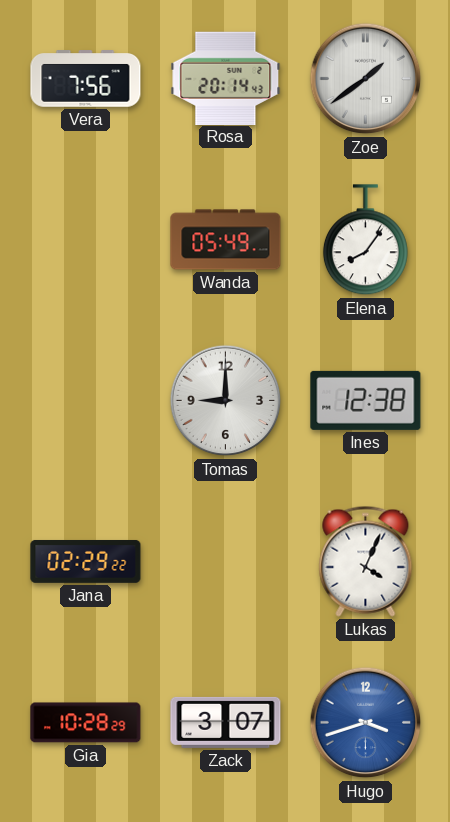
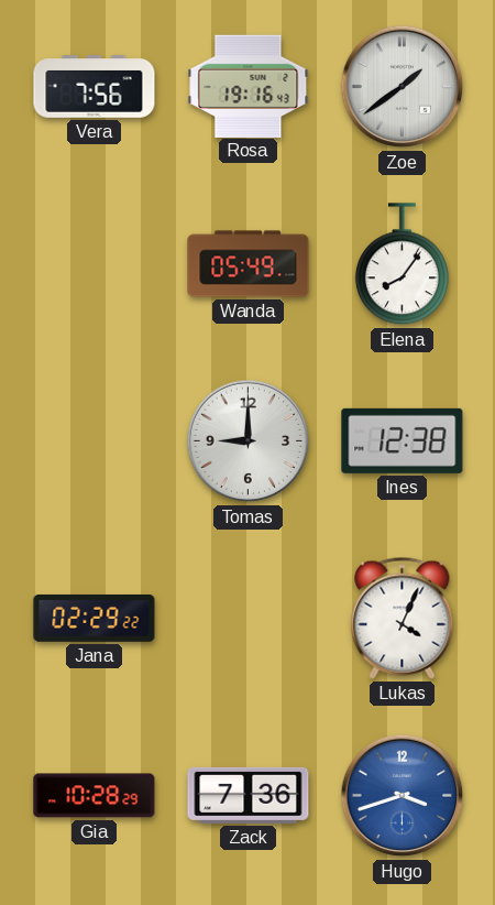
Rosa: 20:14 -> 19:16
Zack: 3:07 -> 7:36
